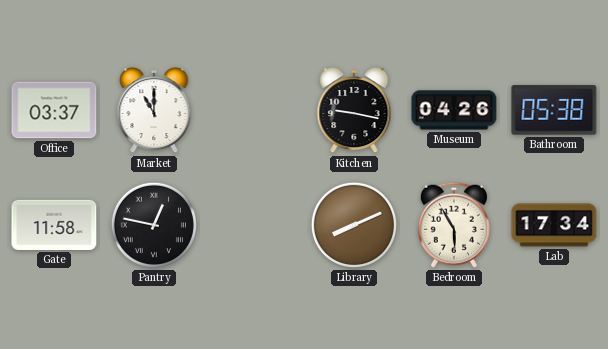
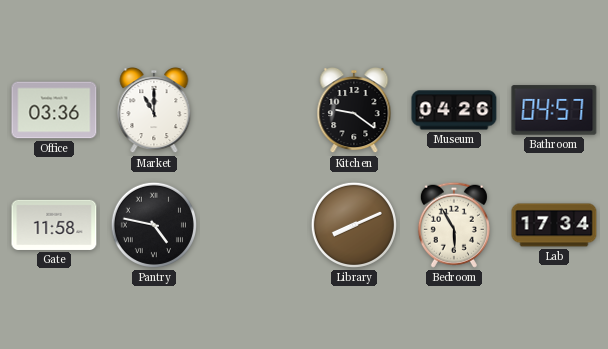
Office: 03:37 -> 03:36
Kitchen: 9:17 -> 9:21
Bathroom: 05:38 -> 04:57
Pantry: 12:47 -> 4:47
